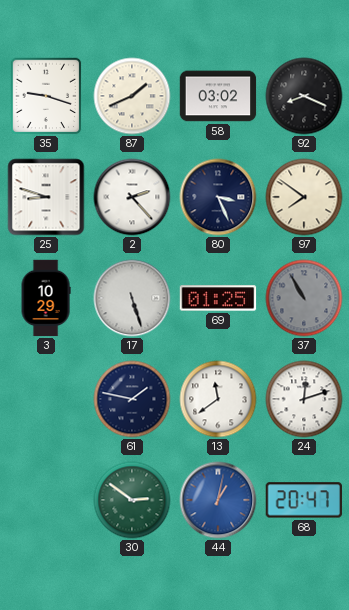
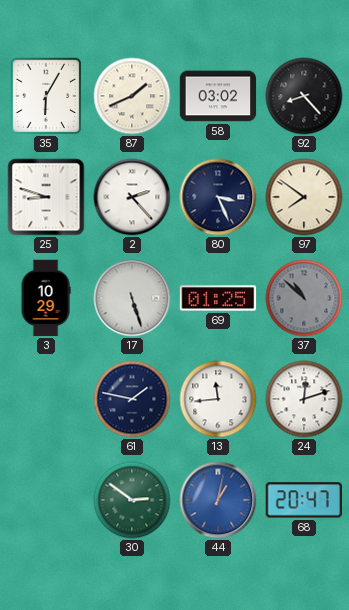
35: 9:18 -> 6:05
92: 8:19 -> 8:23
37: 10:55 -> 10:52
13: 11:39 -> 11:44
